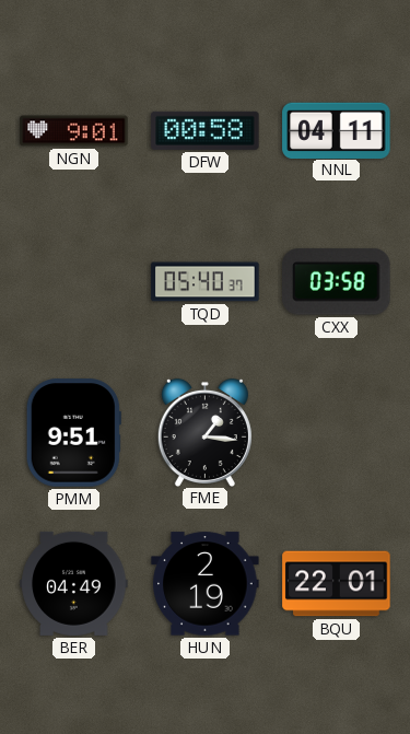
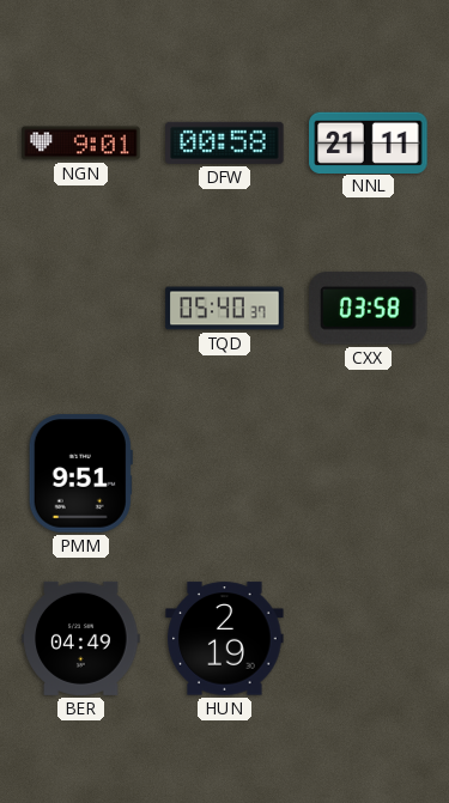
NNL: 04:11 -> 21:11
FME: 1:16 -> none
BQU: 22:01 -> none
